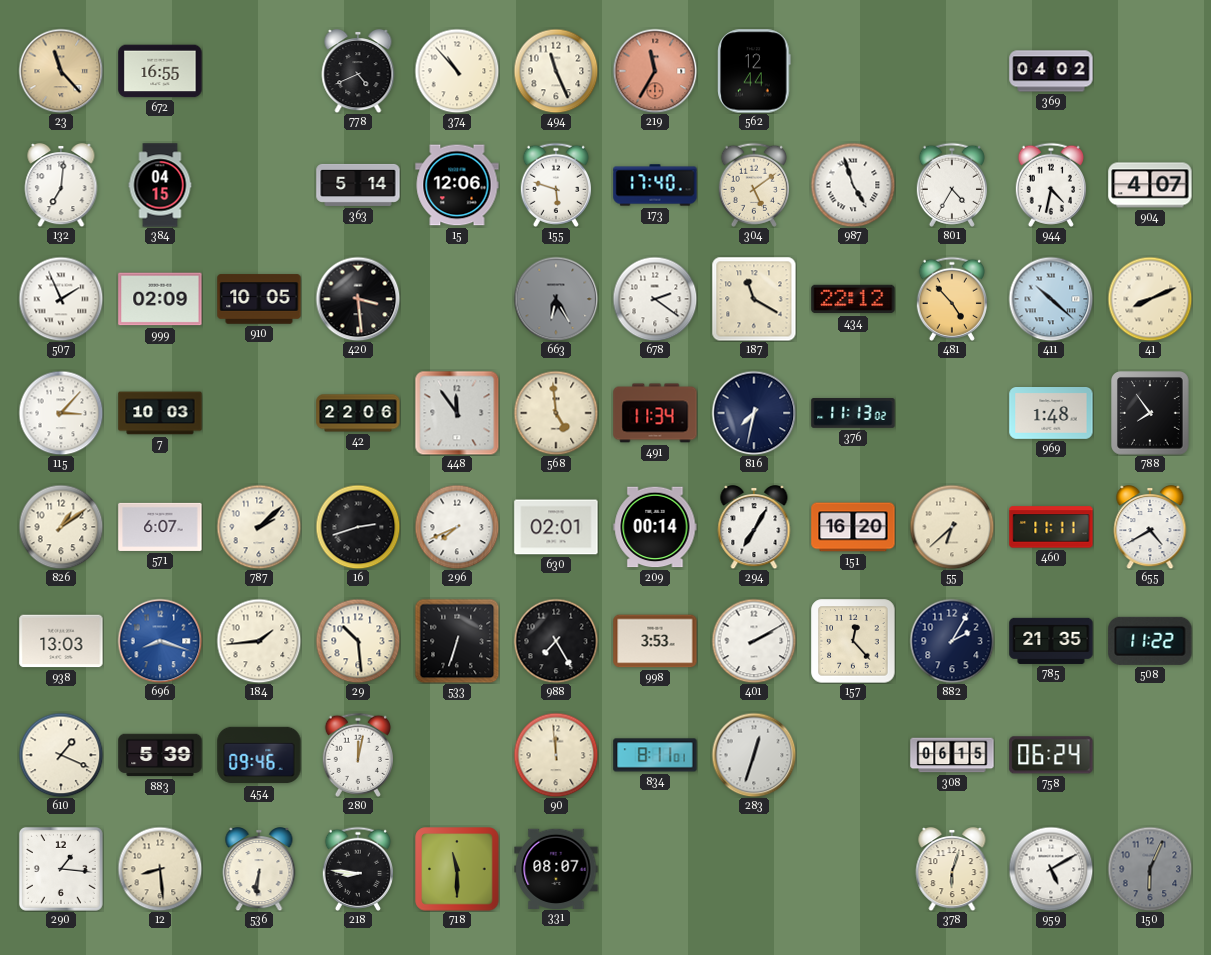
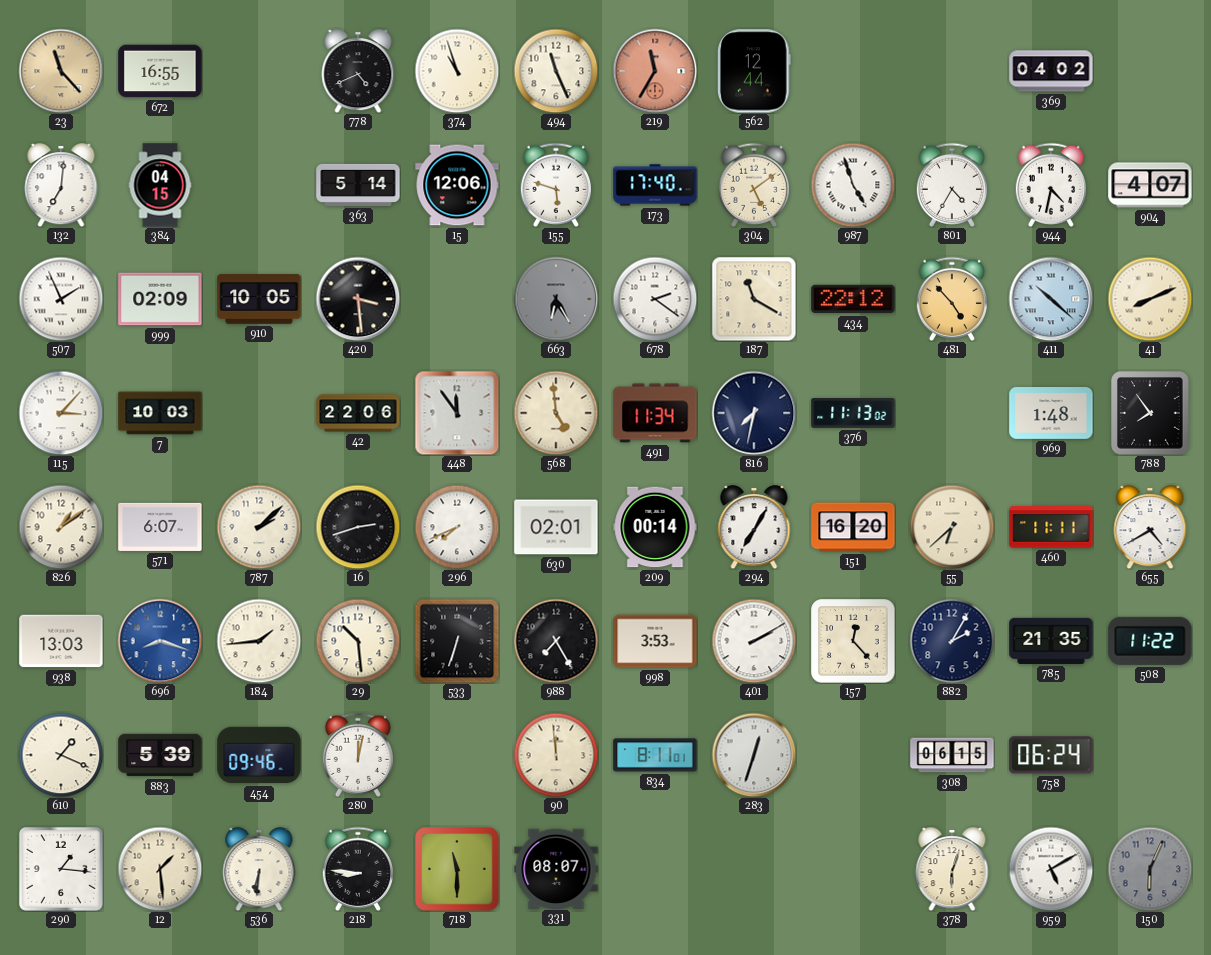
374: 10:53 -> 10:57
12: 8:29 -> 1:29
